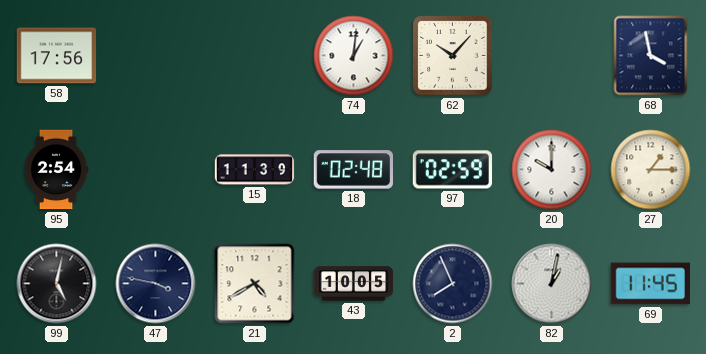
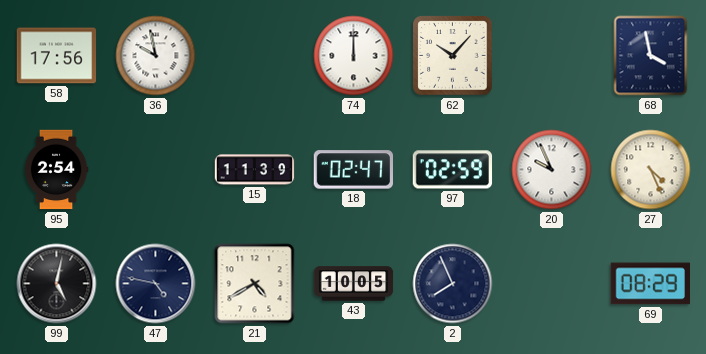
36: none -> 9:58
74: 1:01 -> 12:00
18: 02:48 -> 02:47
20: 10:00 -> 9:56
27: 1:15 -> 4:26
47: 3:47 -> 4:47
82: 1:02 -> none
69: 11:45 -> 08:29
